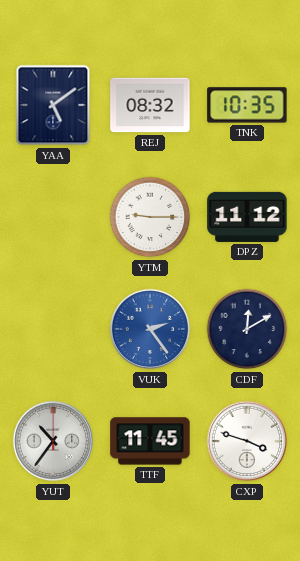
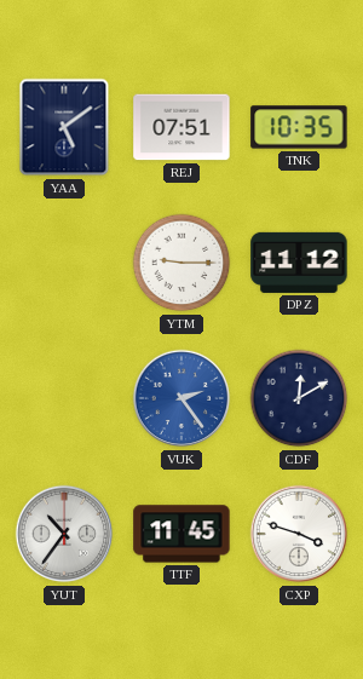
REJ: 08:32 -> 07:51
